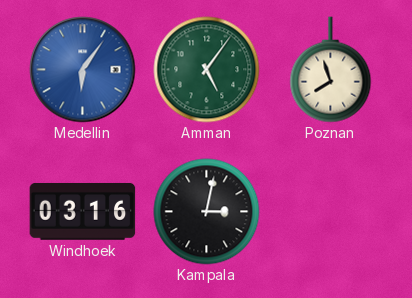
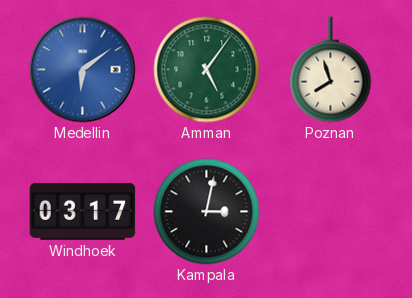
Medellin: 6:06 -> 6:09
Windhoek: 03:16 -> 03:17
